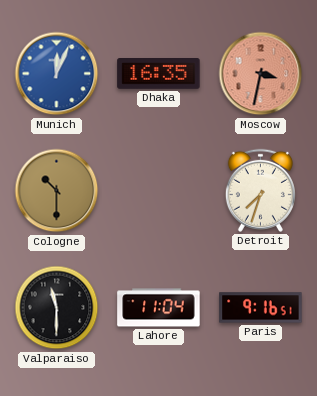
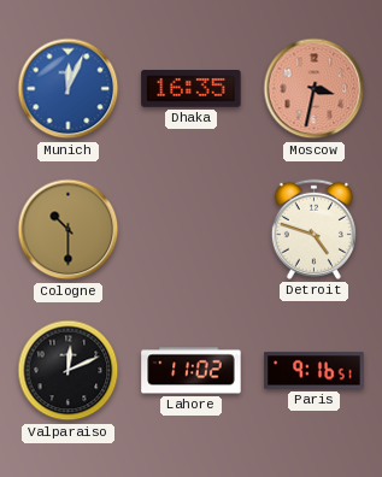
Detroit: 7:33 -> 4:48
Valparaiso: 11:30 -> 12:11
Lahore: 11:04 -> 11:02
